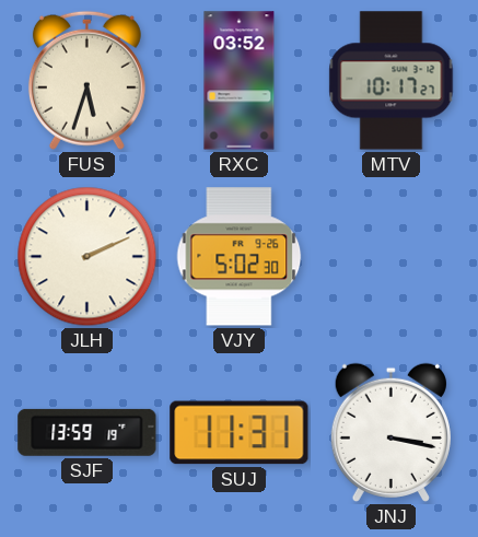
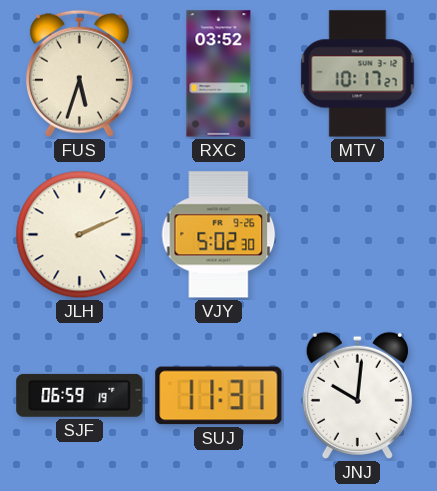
SJF: 13:59 -> 06:59
JNJ: 3:17 -> 10:01
